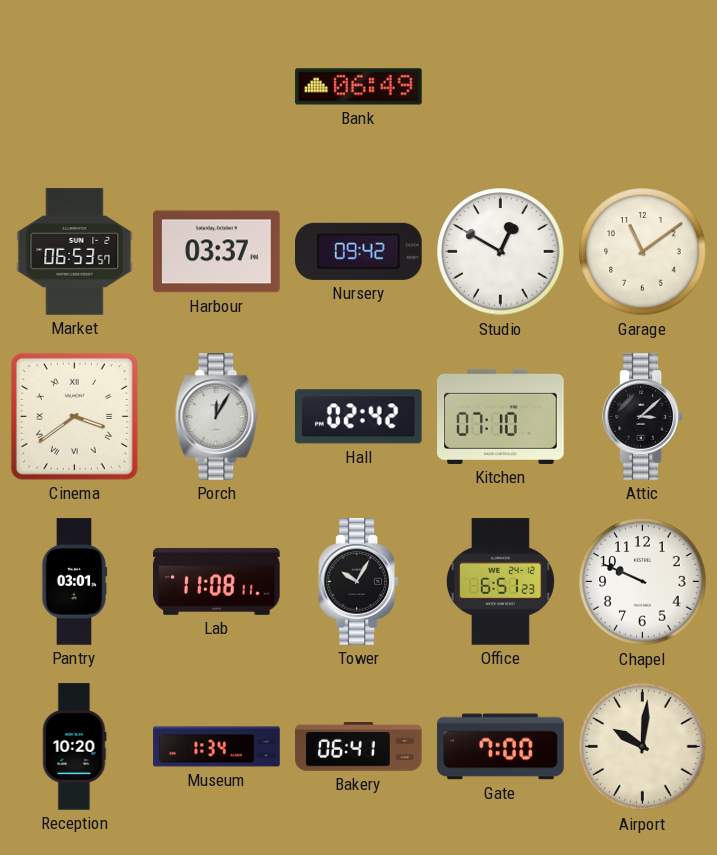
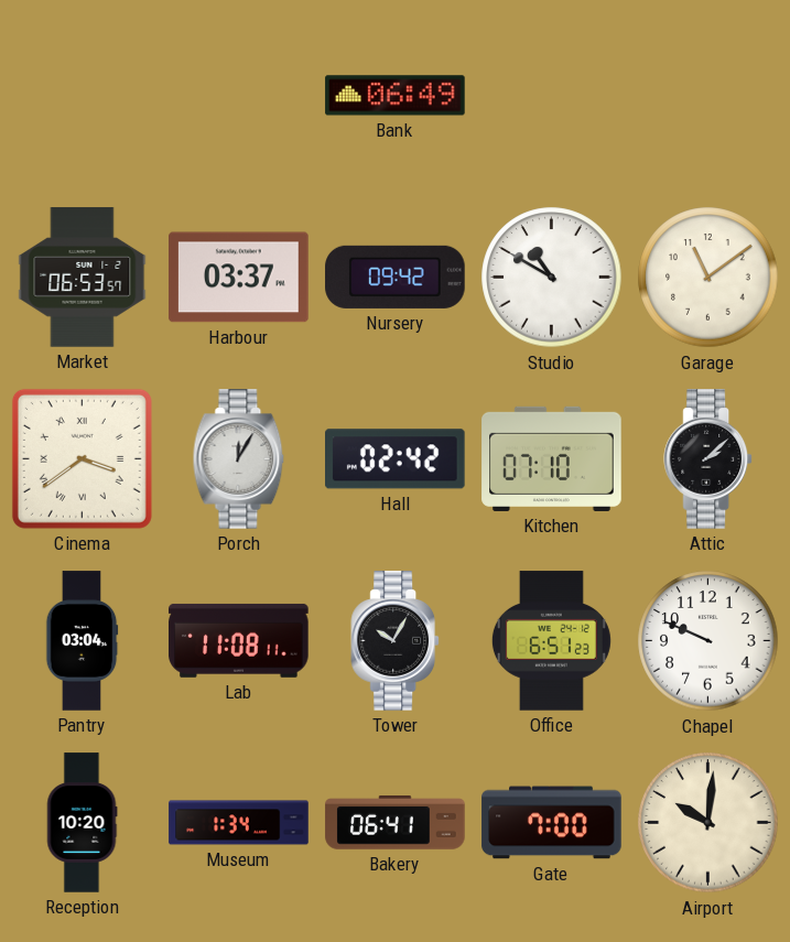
Studio: 12:50 -> 10:50
Attic: 3:08 -> 2:08
Pantry: 03:01 -> 03:04
